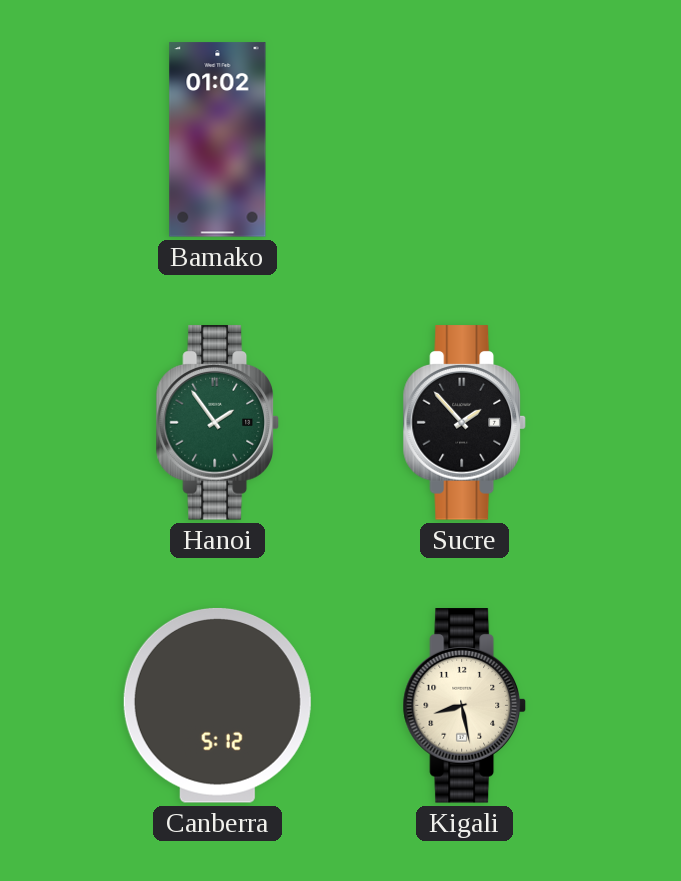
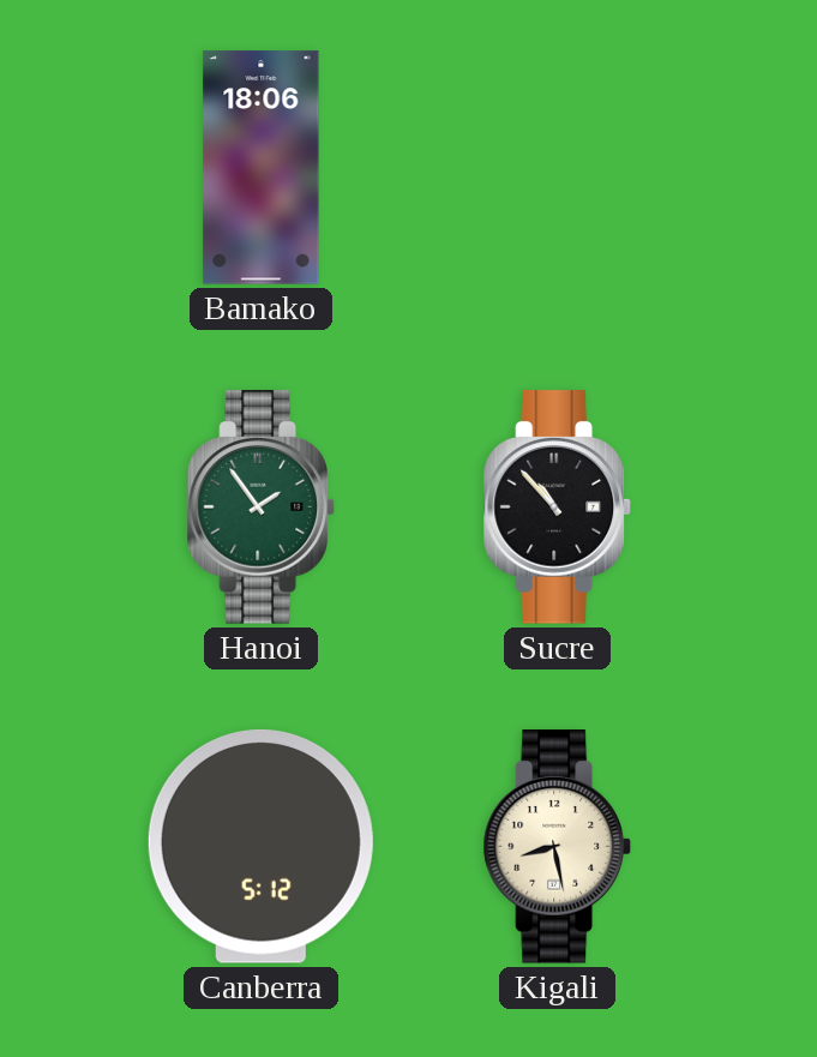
Bamako: 01:02 -> 18:06
Sucre: 1:53 -> 10:53
